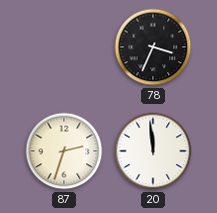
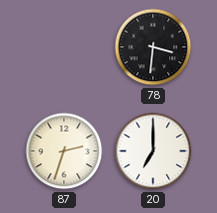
78: 3:34 -> 3:31
20: 11:59 -> 7:00
